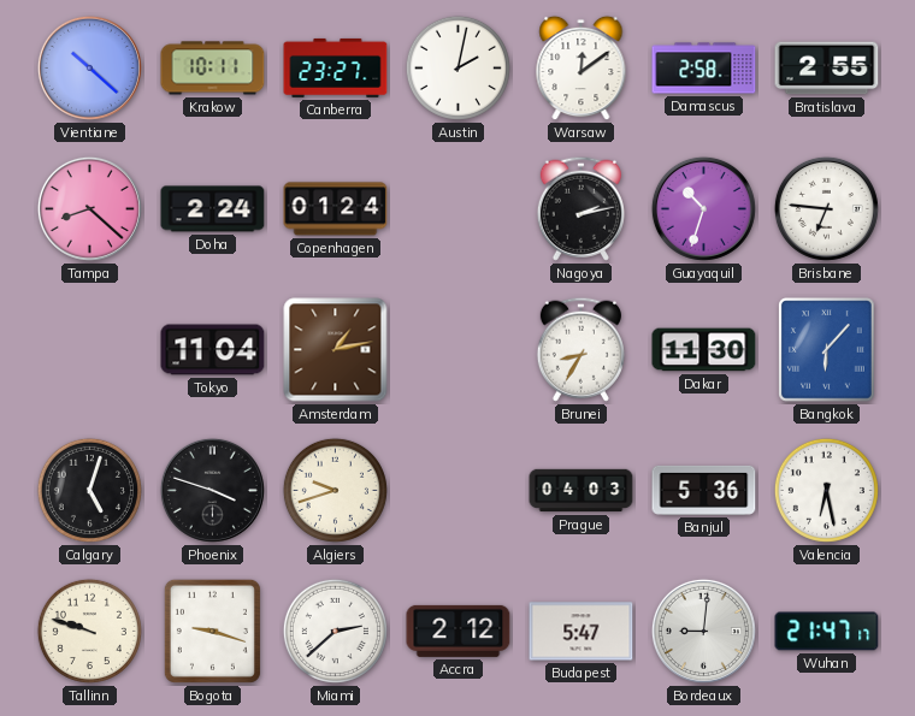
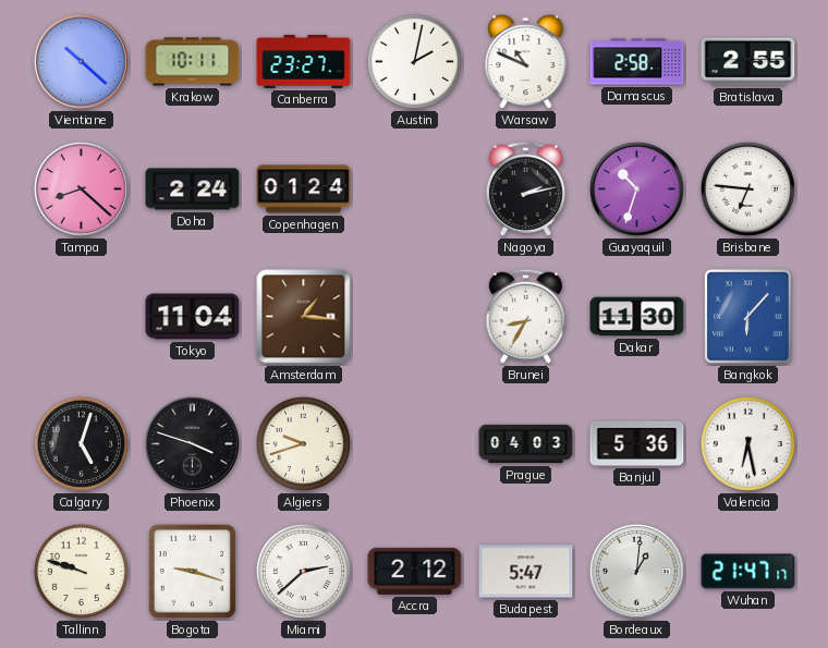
Warsaw: 12:09 -> 10:49
Amsterdam: 1:13 -> 1:16
Bordeaux: 9:01 -> 1:01
